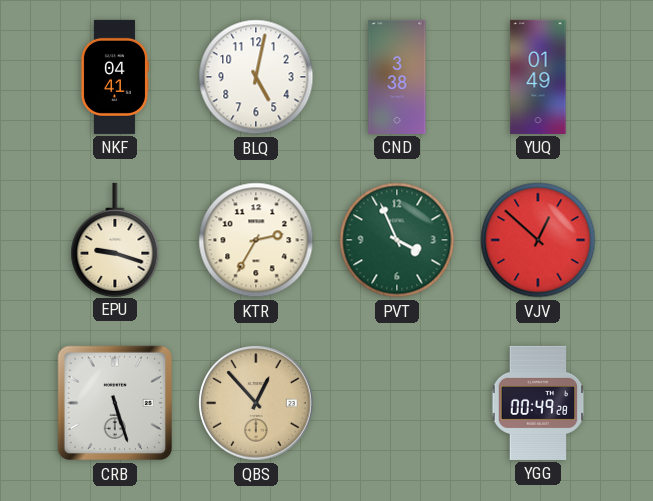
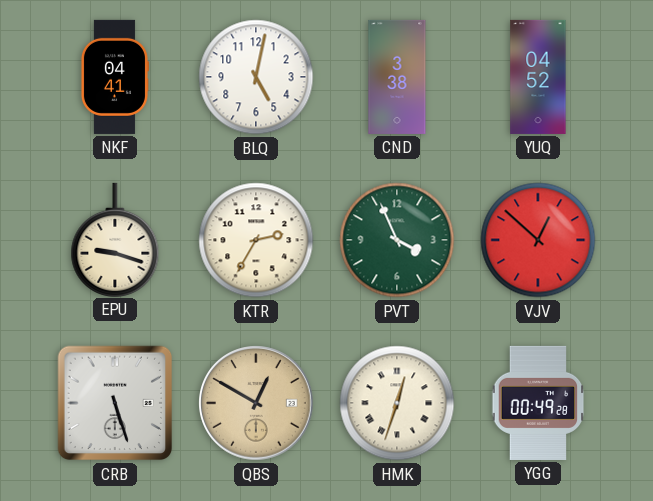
YUQ: 01:49 -> 04:52
QBS: 12:53 -> 12:50
HMK: none -> 12:33
